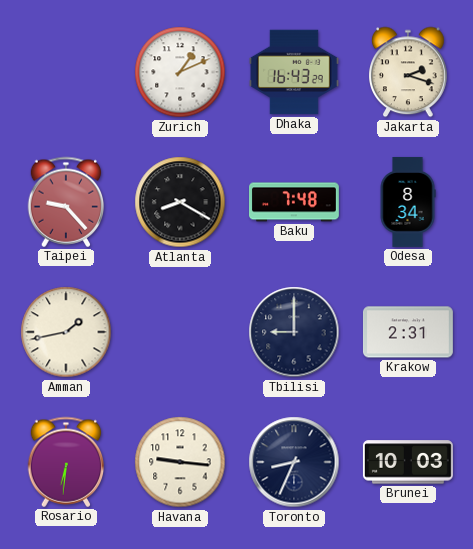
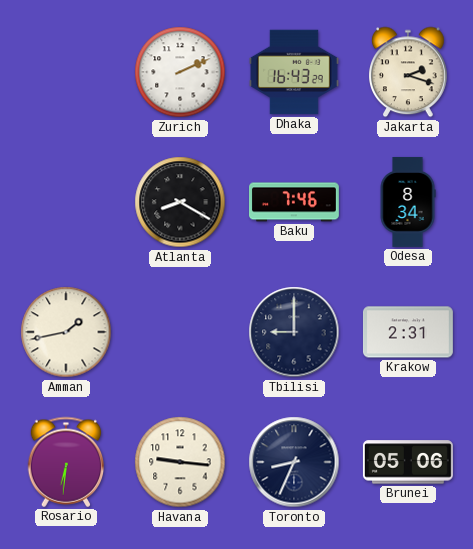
Zurich: 1:11 -> 2:11
Taipei: 9:23 -> none
Baku: 7:48 -> 7:46
Brunei: 10:03 -> 05:06
